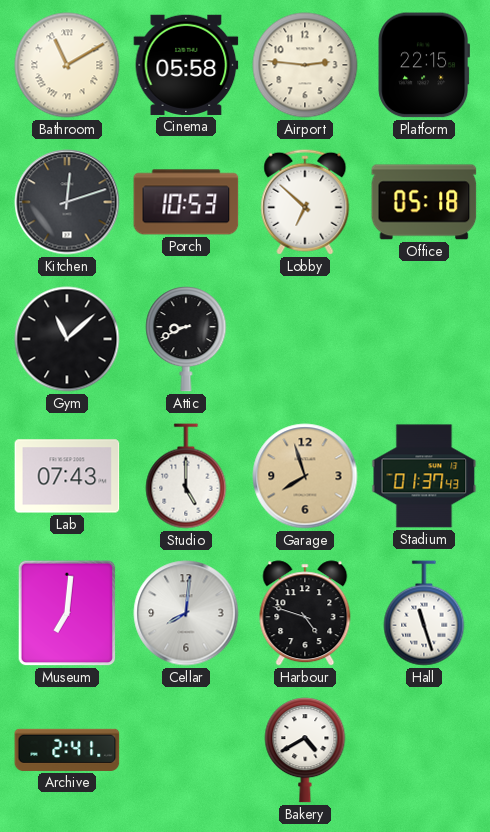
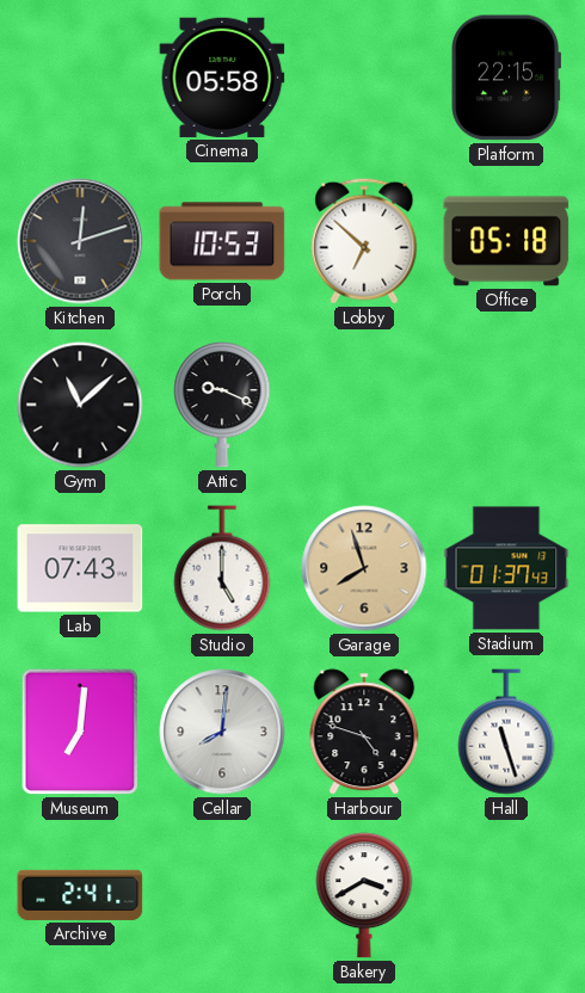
Bathroom: 11:10 -> none
Airport: 2:46 -> none
Attic: 8:41 -> 9:19
Bakery: 4:40 -> 3:40
